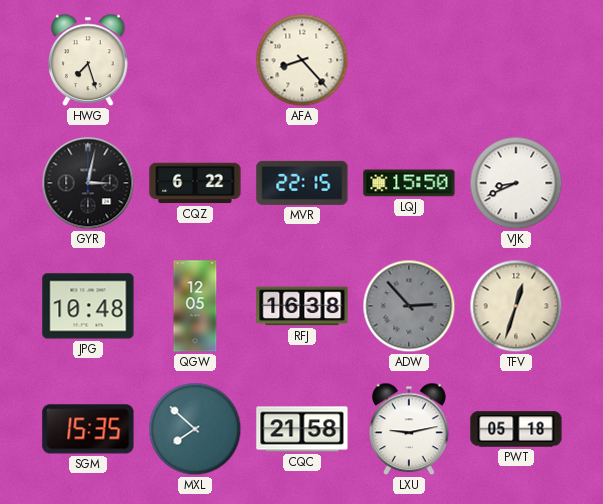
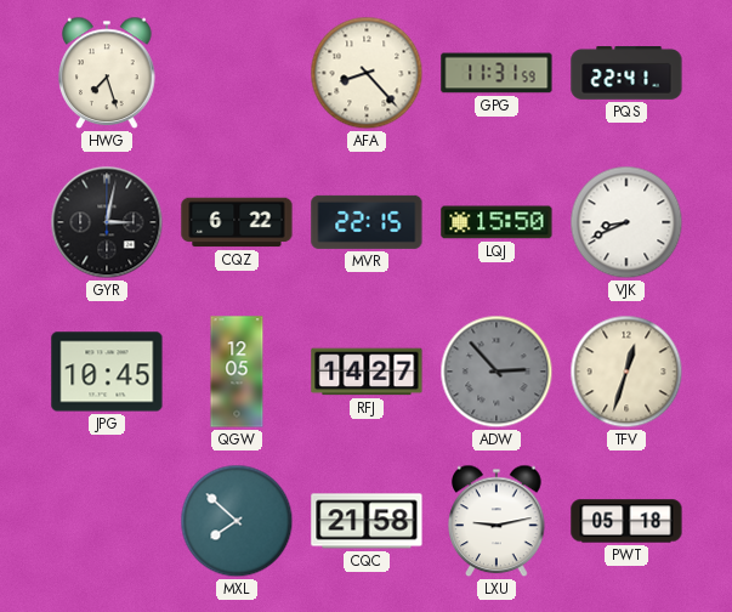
GPG: none -> 11:31
PQS: none -> 22:41
JPG: 10:48 -> 10:45
RFJ: 16:38 -> 14:27
SGM: 15:35 -> none
